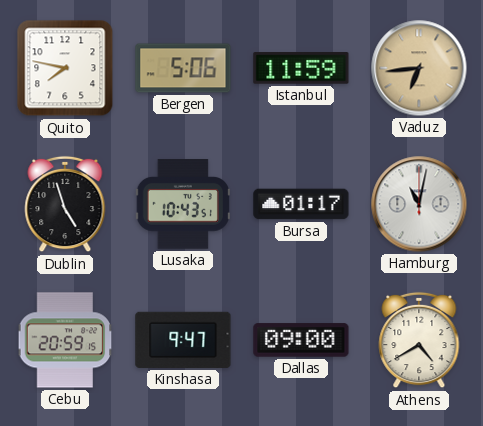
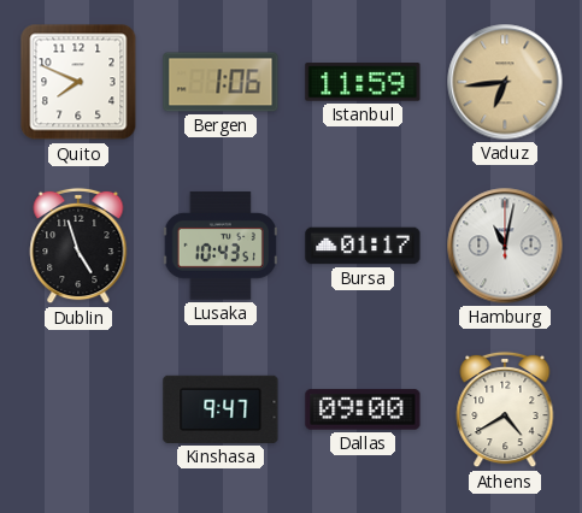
Quito: 7:47 -> 7:49
Bergen: 5:06 -> 1:06
Cebu: 20:59 -> none
